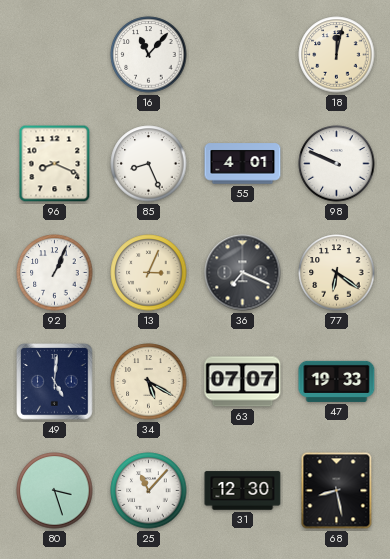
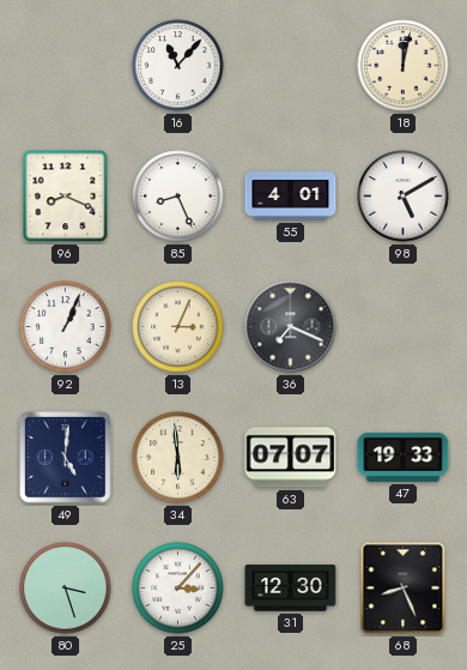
98: 9:49 -> 5:10
77: 6:21 -> none
34: 5:20 -> 5:59
25: 11:07 -> 3:07
68: 8:28 -> 8:26
